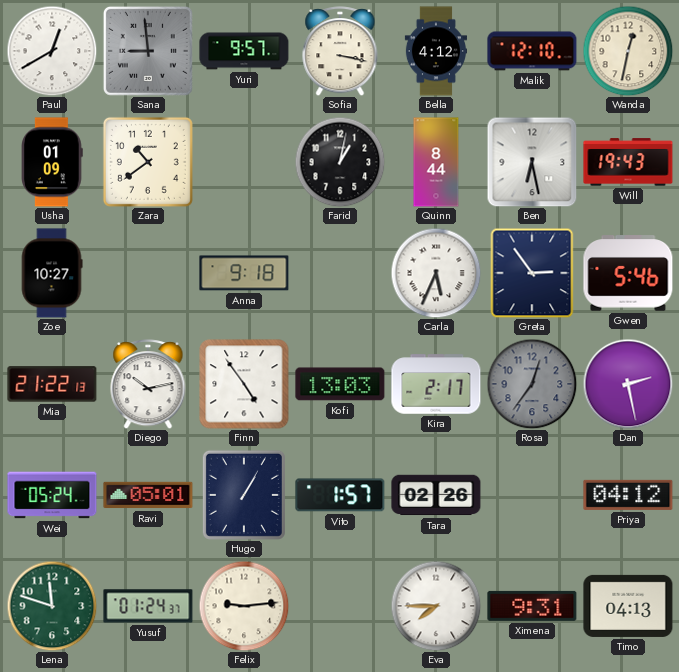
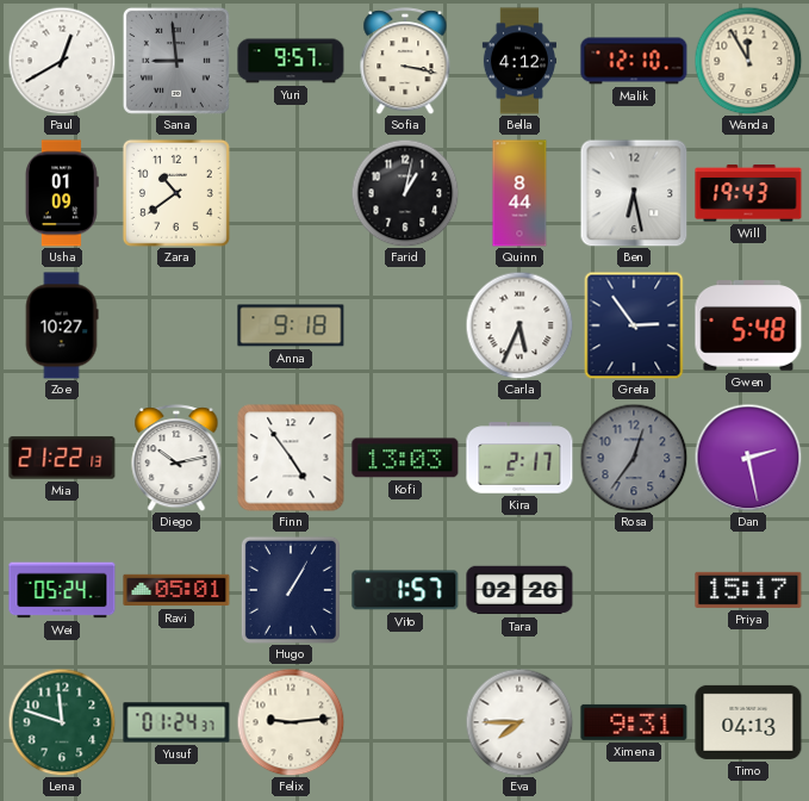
Wanda: 12:32 -> 11:55
Gwen: 5:46 -> 5:48
Priya: 04:12 -> 15:17
